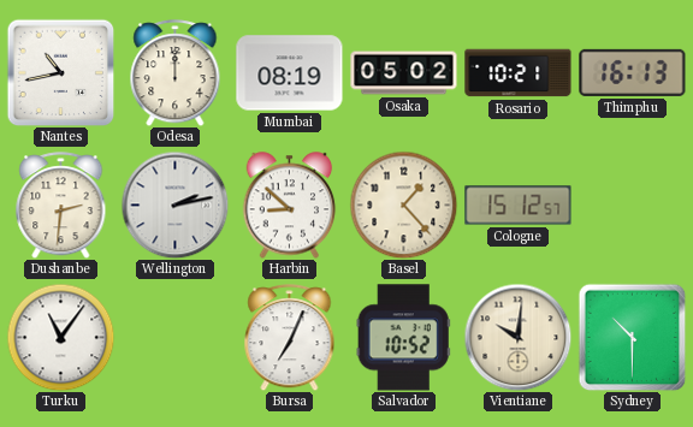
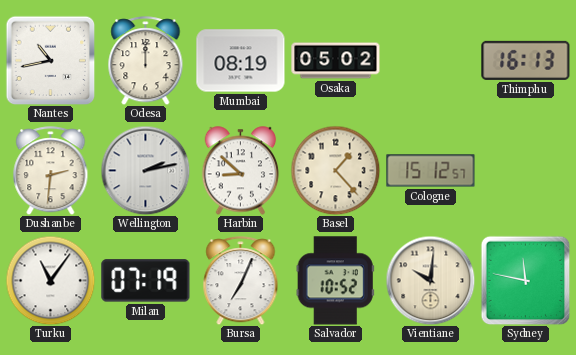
Rosario: 10:21 -> none
Milan: none -> 07:19
Sydney: 10:30 -> 11:47
